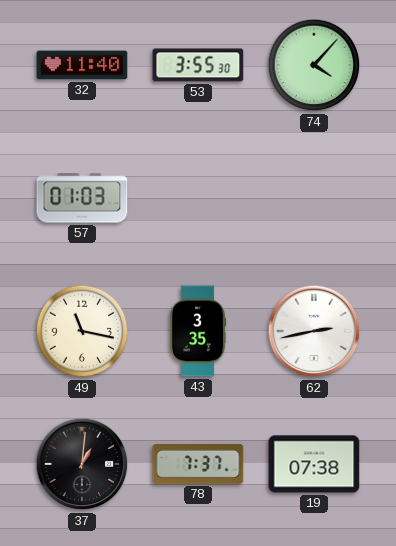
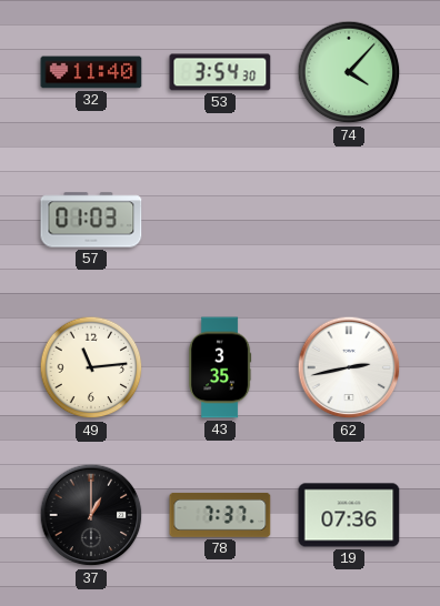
53: 3:55 -> 3:54
49: 11:17 -> 11:14
37: 1:01 -> 1:00
19: 07:38 -> 07:36
